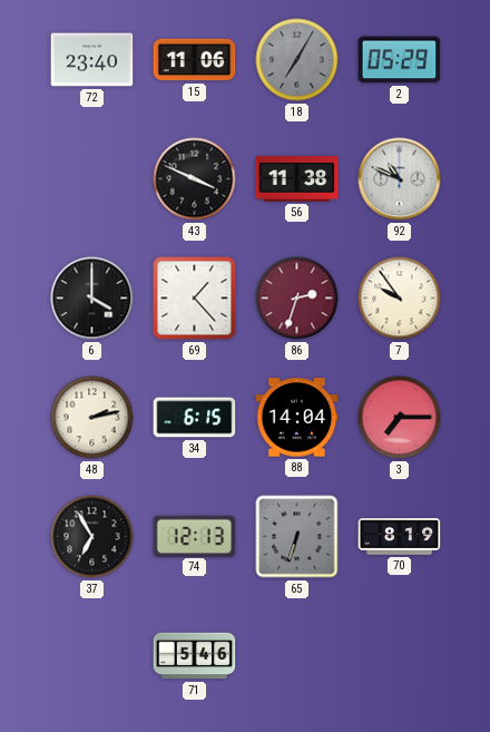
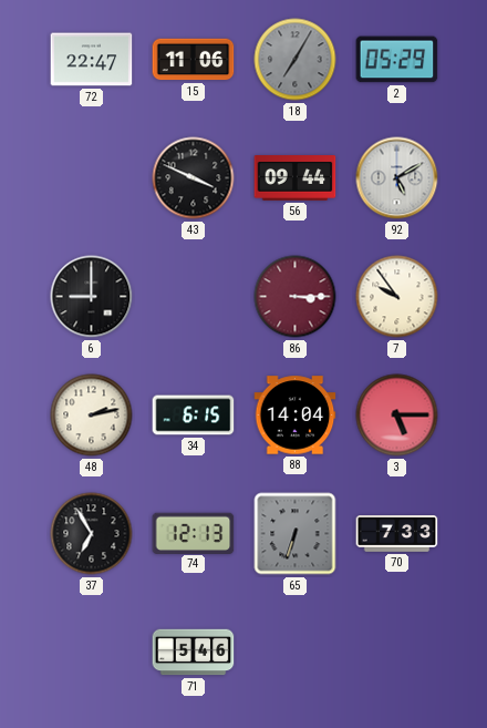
72: 23:40 -> 22:47
56: 11:38 -> 09:44
92: 10:49 -> 5:10
6: 4:00 -> 9:00
69: 1:23 -> none
86: 2:33 -> 3:15
3: 7:15 -> 5:15
70: 8:19 -> 7:33
